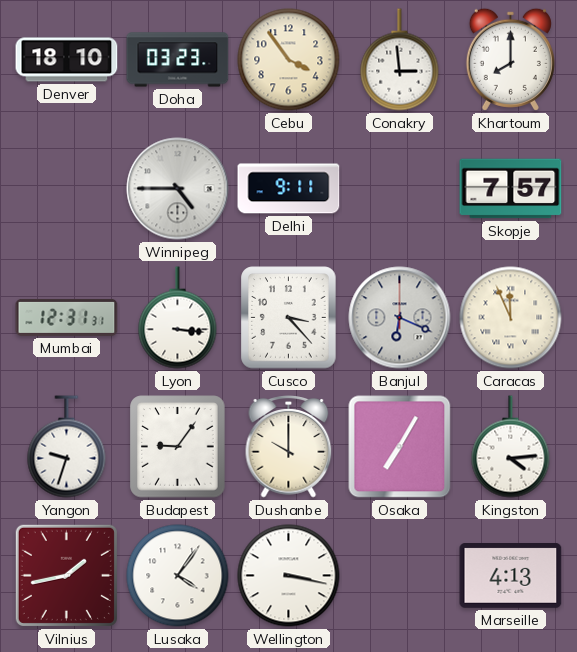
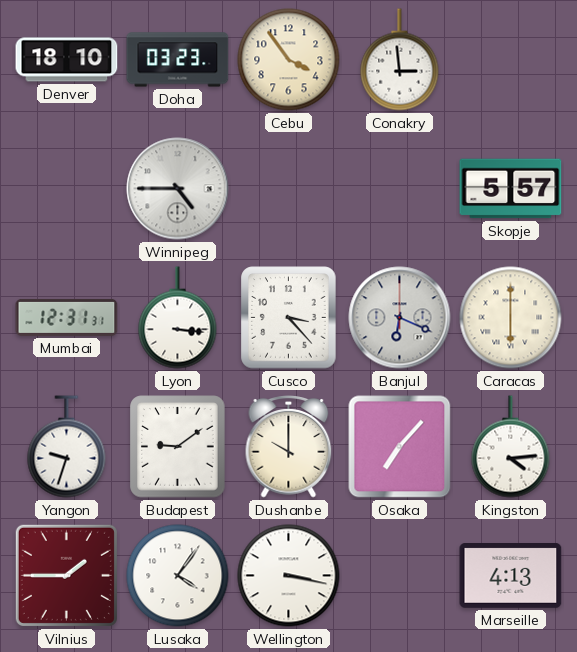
Khartoum: 8:00 -> none
Delhi: 9:11 -> none
Skopje: 7:57 -> 5:57
Caracas: 11:56 -> 6:00
Budapest: 9:06 -> 9:09
Osaka: 7:05 -> 7:07
Vilnius: 1:43 -> 1:45
